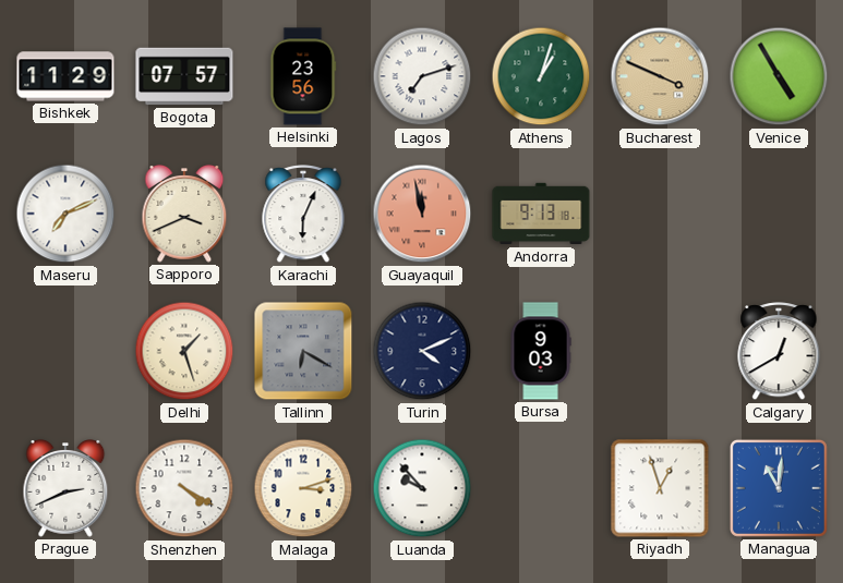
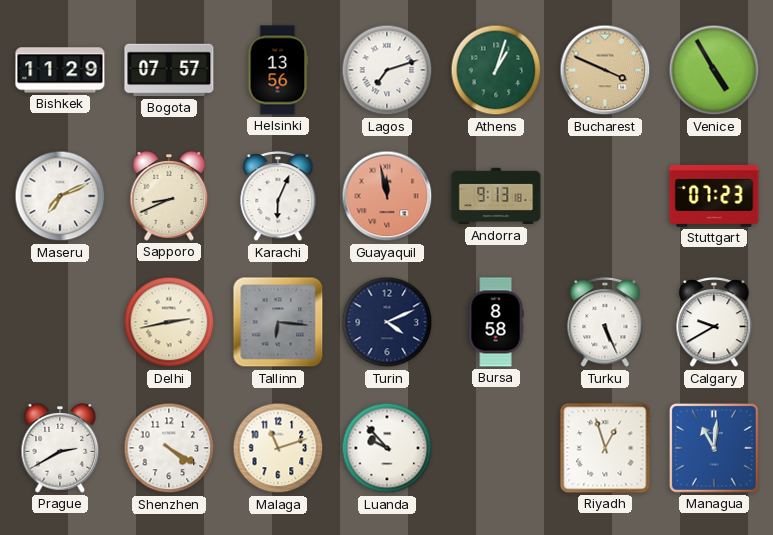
Helsinki: 23:56 -> 13:56
Sapporo: 3:41 -> 8:41
Stuttgart: none -> 07:23
Delhi: 1:27 -> 2:43
Tallinn: 6:20 -> 6:16
Bursa: 9:03 -> 8:58
Turku: none -> 5:26
Calgary: 12:40 -> 9:40
Prague: 2:41 -> 2:40
Malaga: 3:12 -> 11:12
